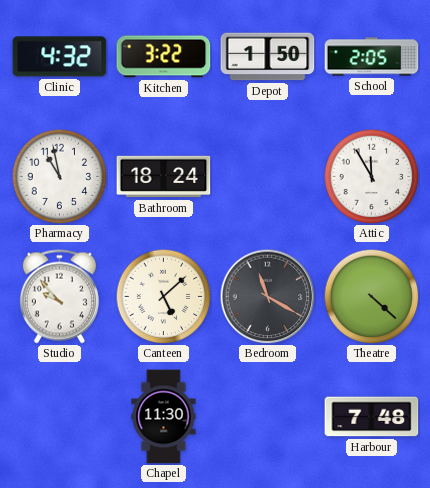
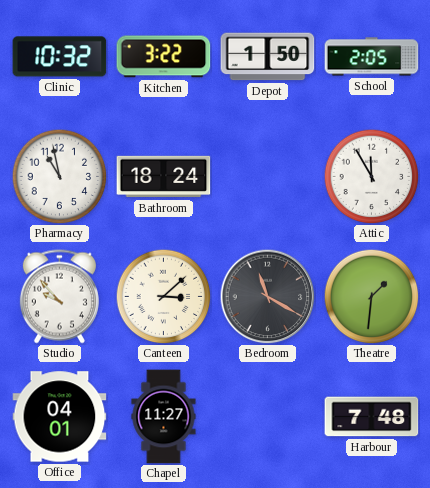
Clinic: 4:32 -> 10:32
Canteen: 5:08 -> 3:08
Theatre: 4:22 -> 1:31
Office: none -> 04:01
Chapel: 11:30 -> 11:27
